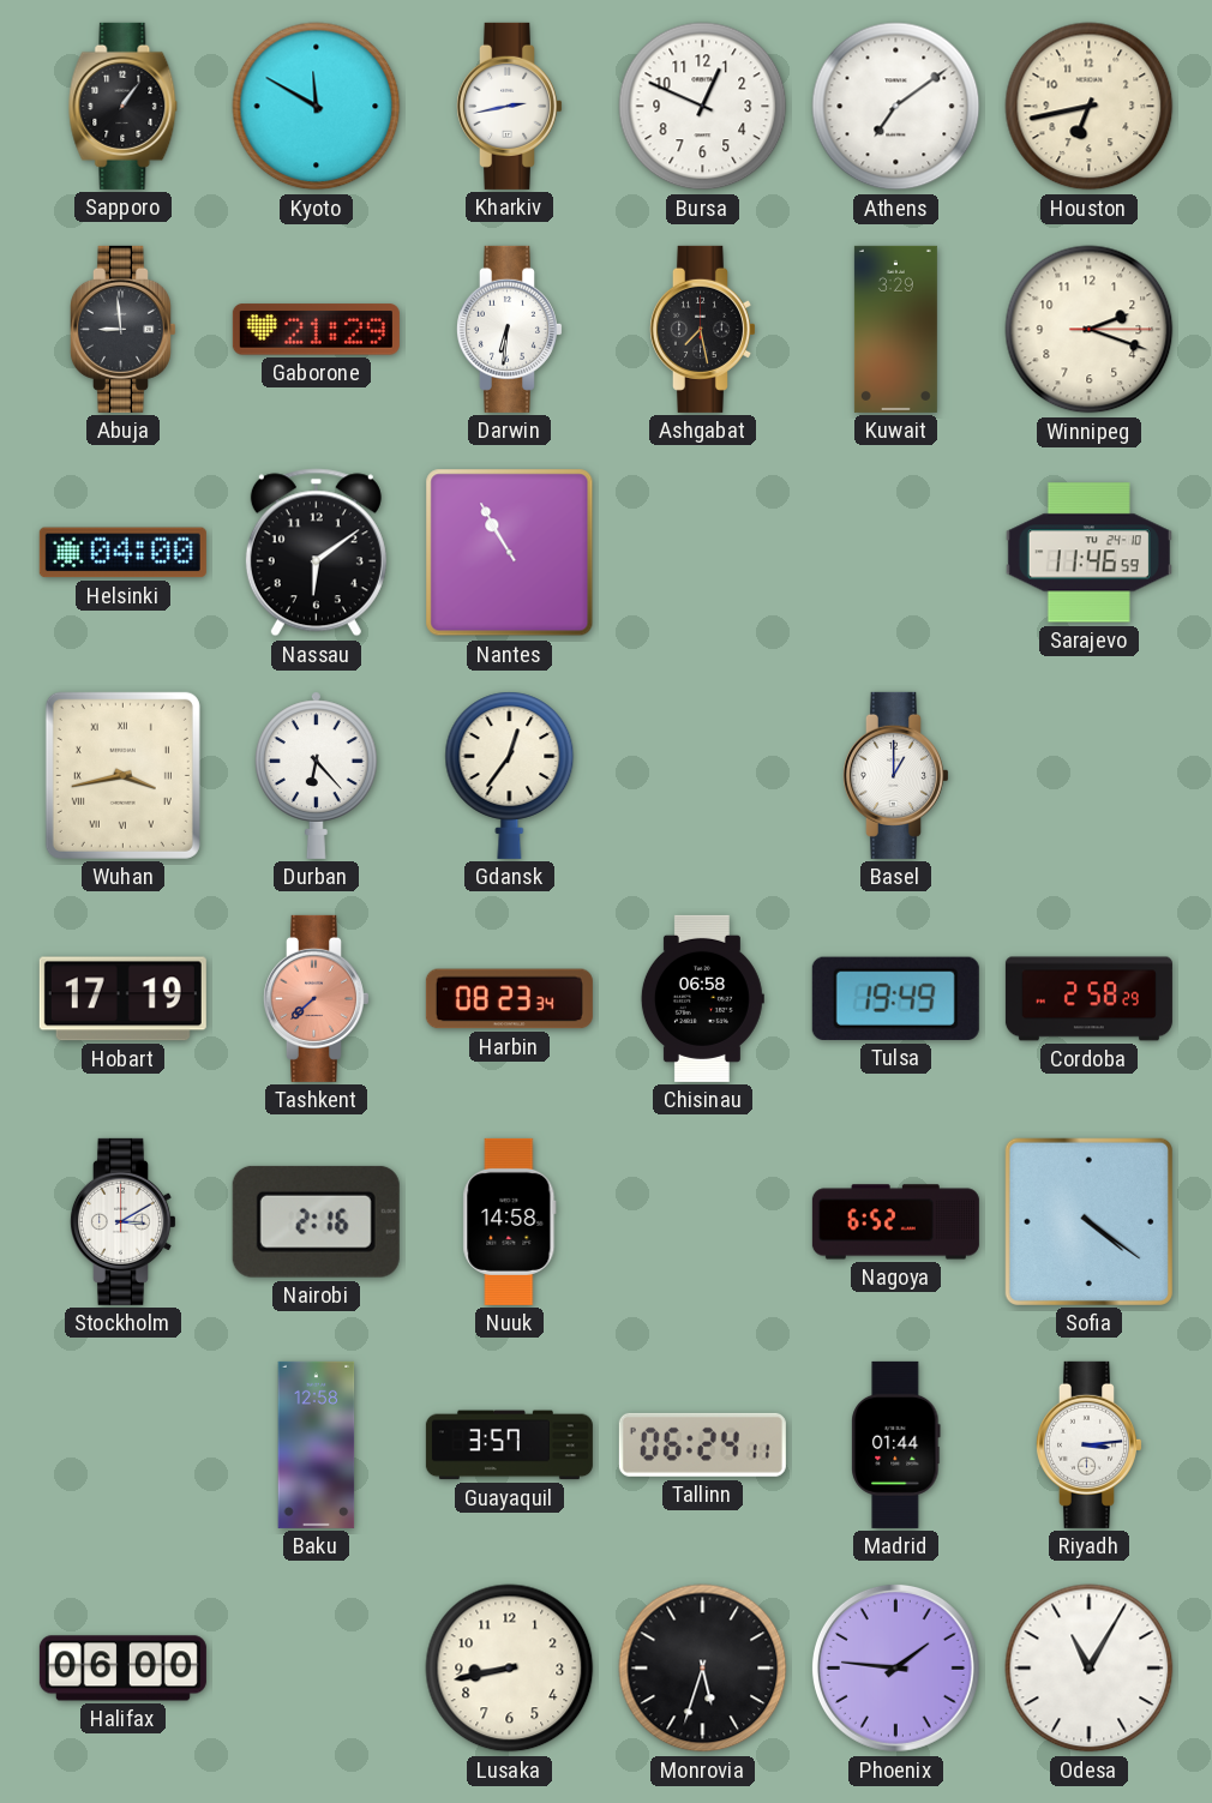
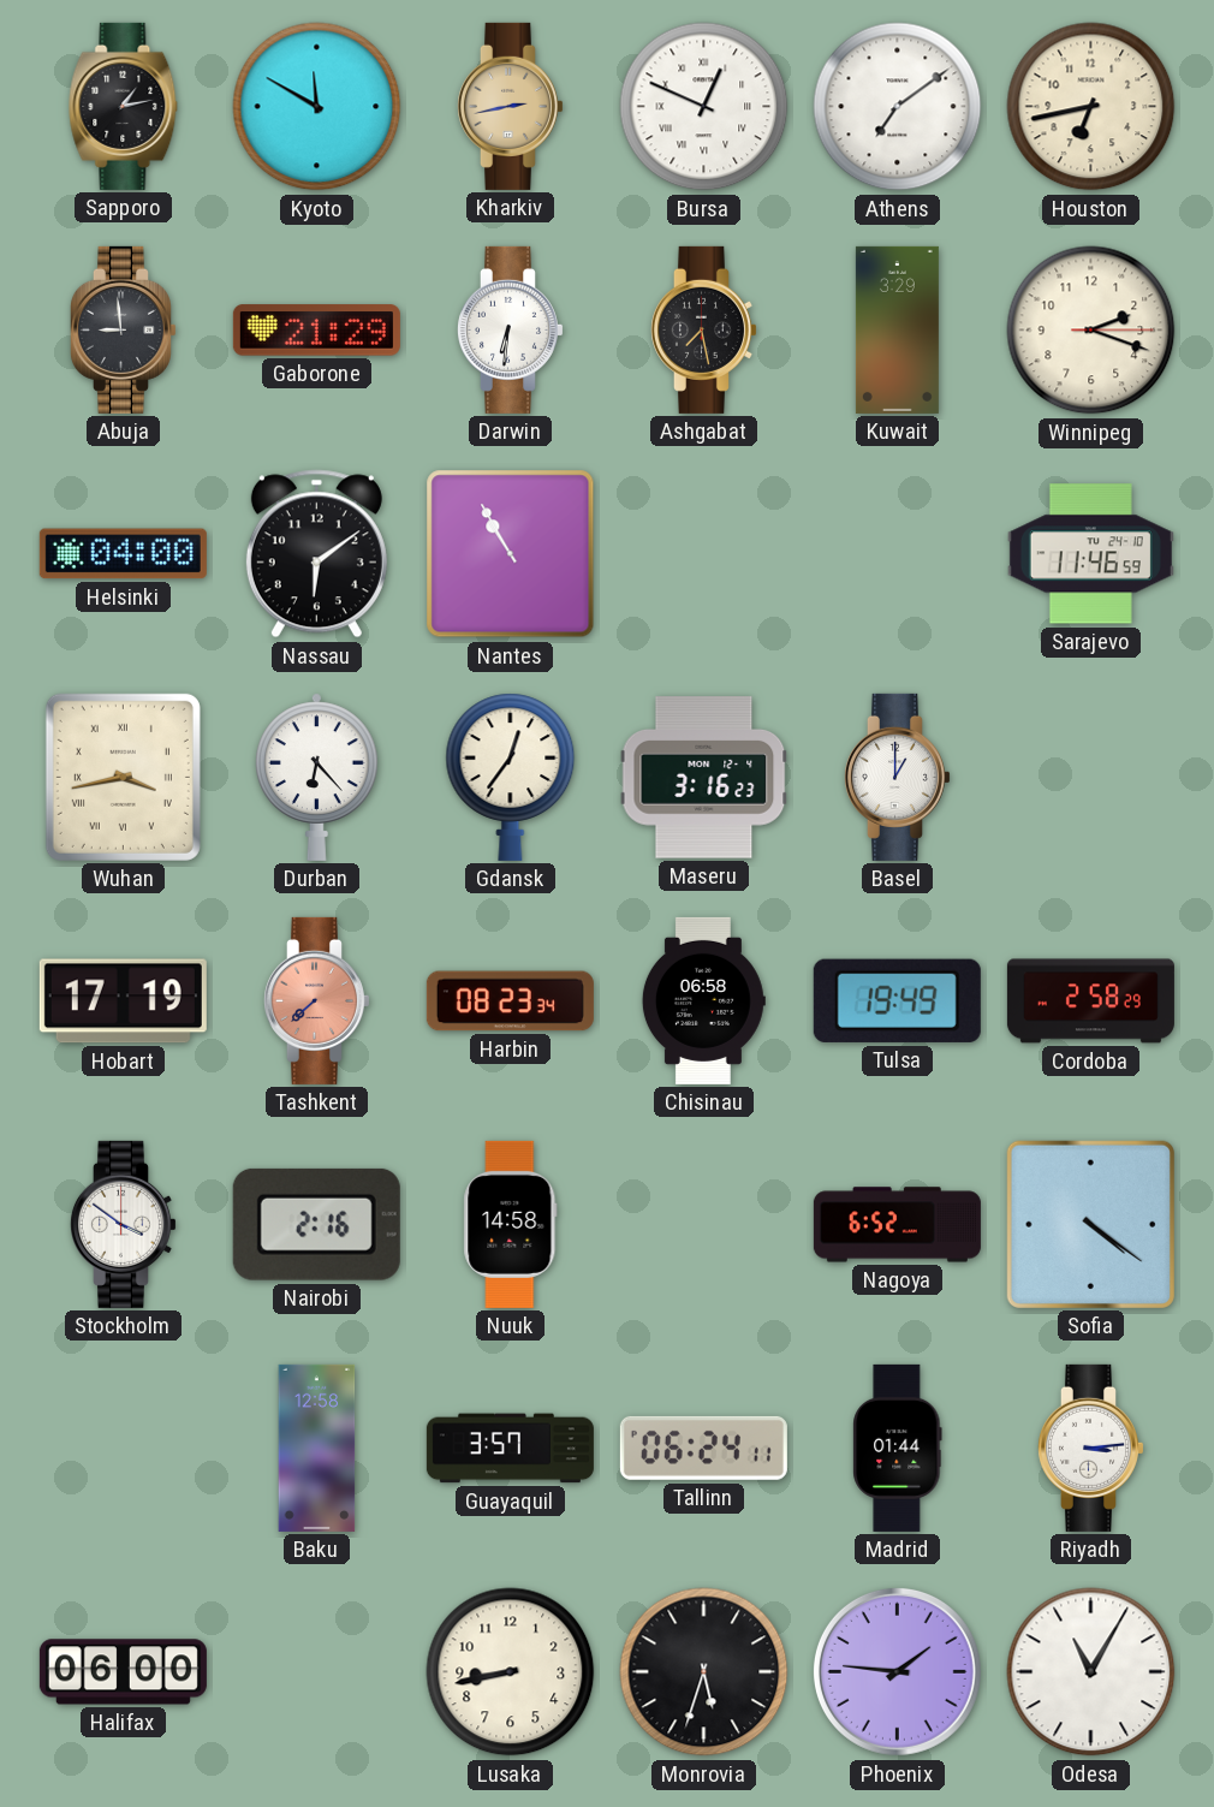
Sapporo: 1:06 -> 1:13
Kharkiv dial: white -> champagne
Bursa numerals: Arabic -> Roman
Maseru: none -> 3:16
Stockholm: 3:10 -> 3:51
